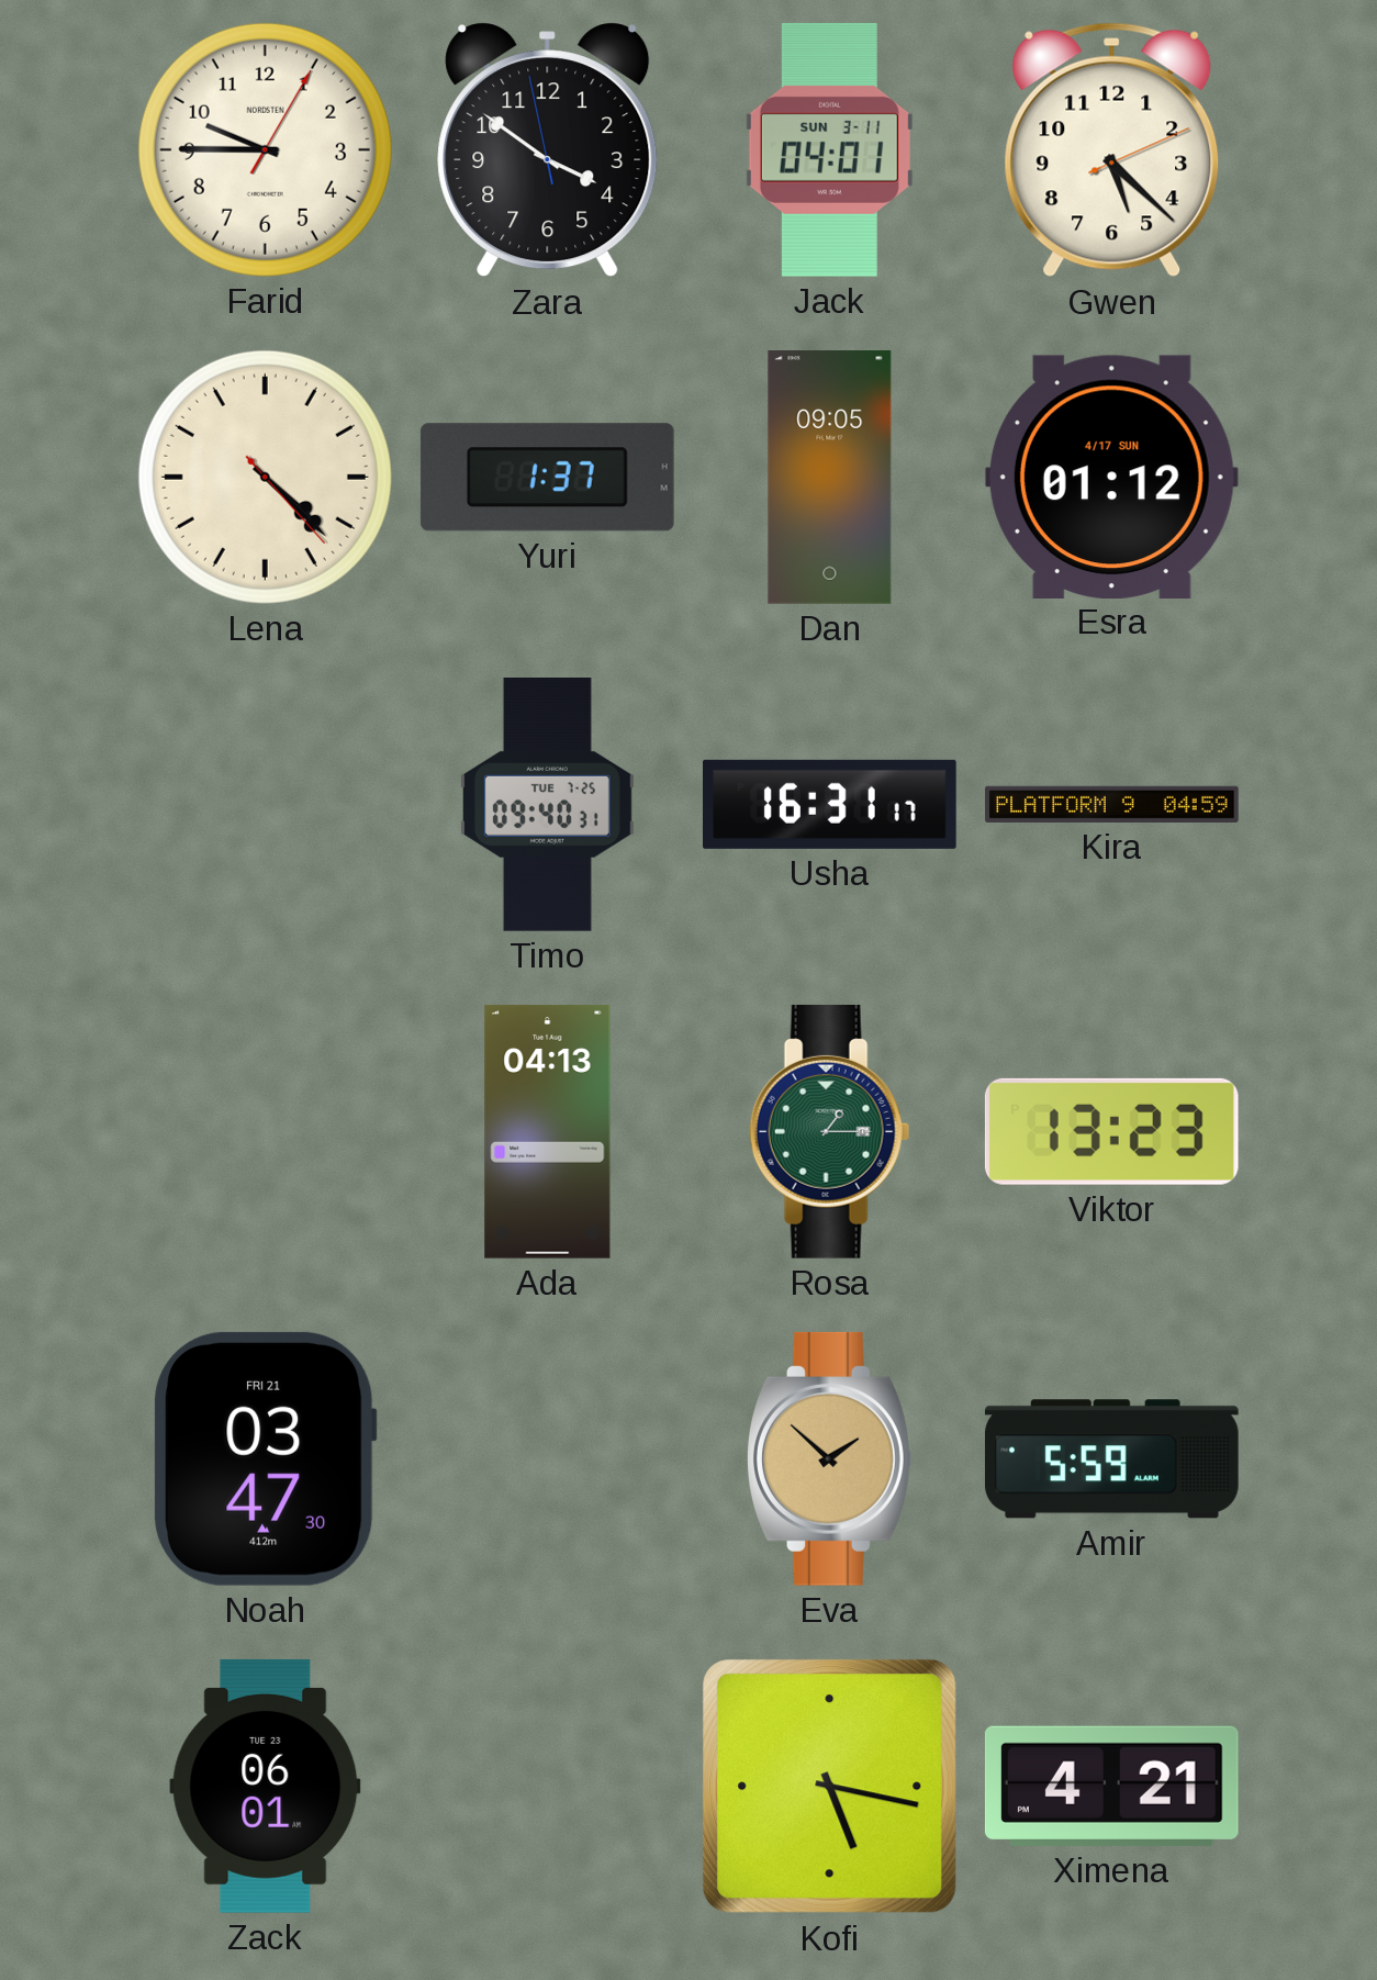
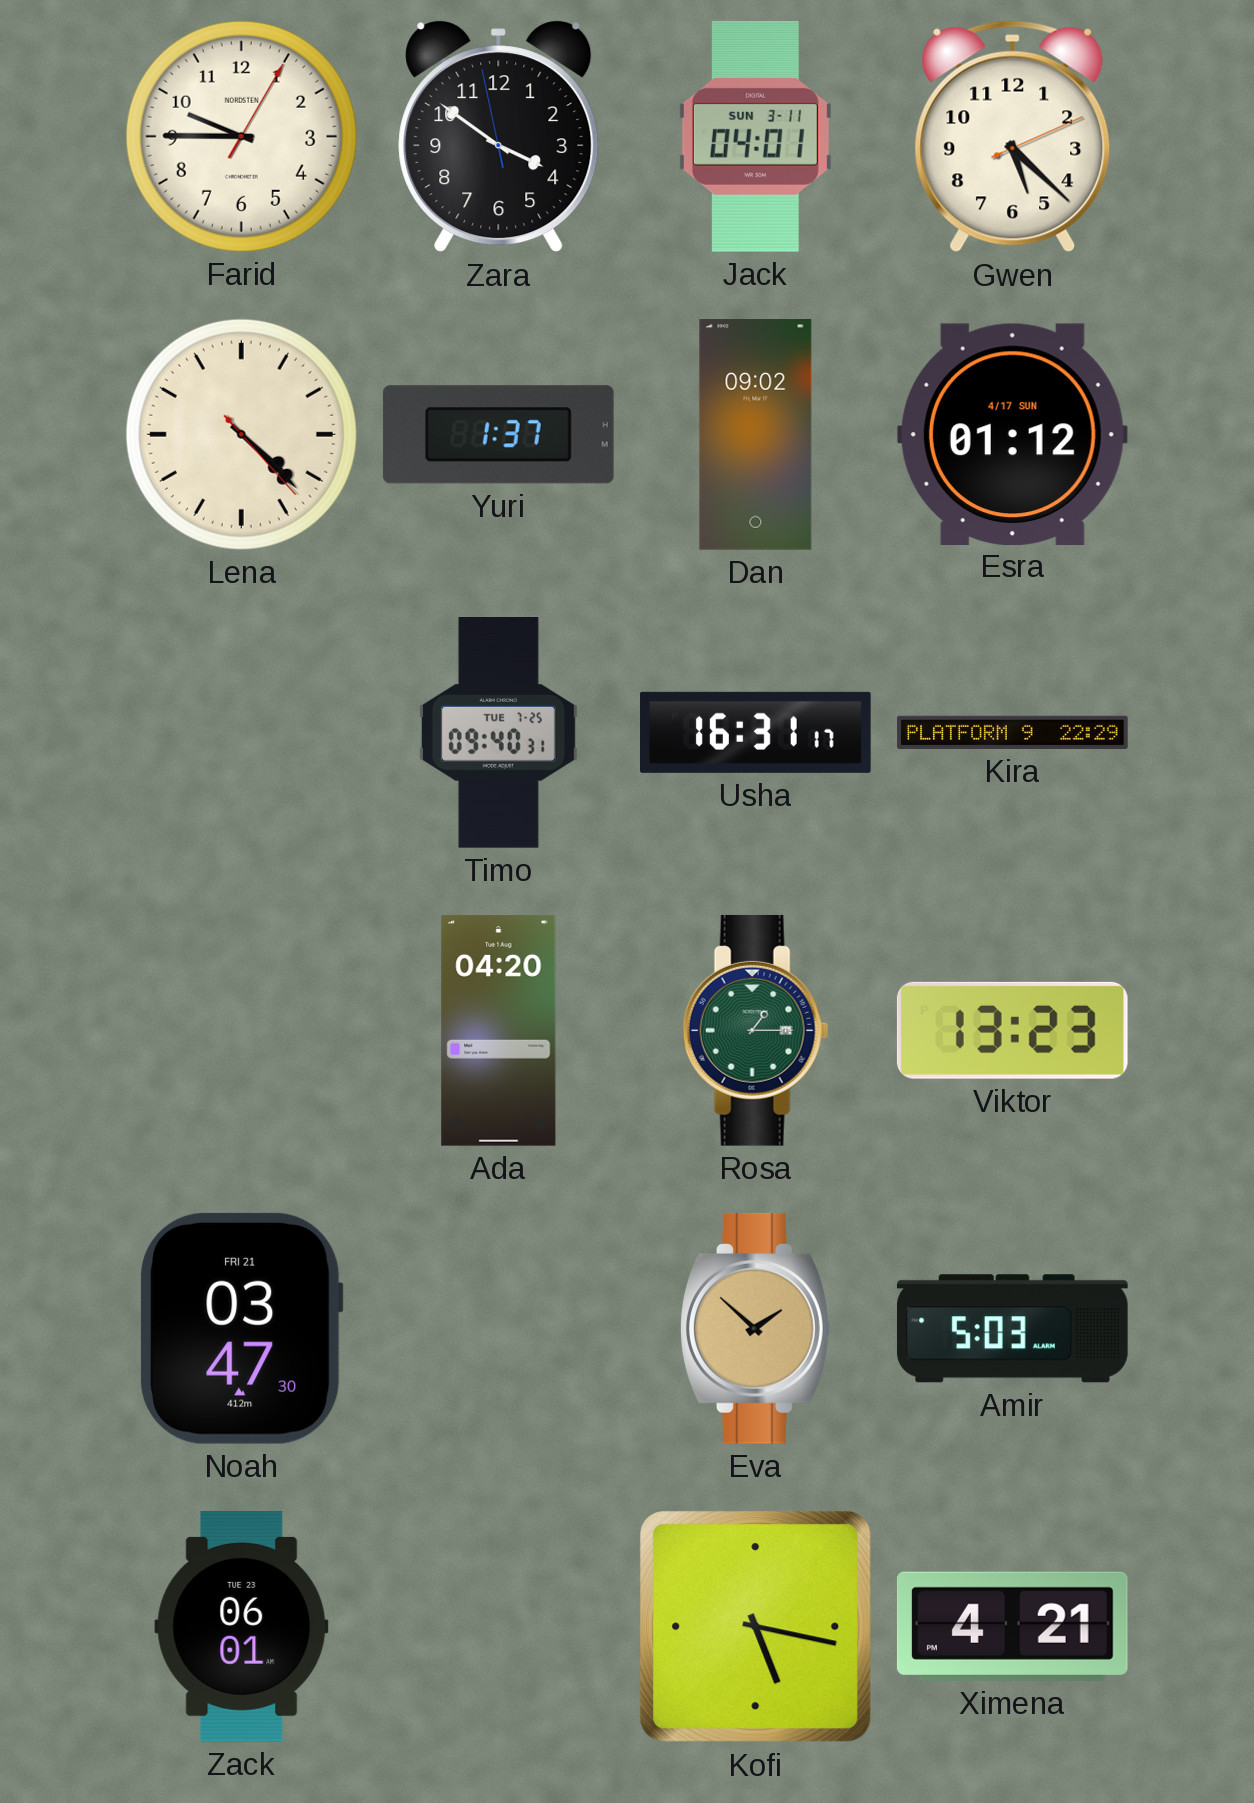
Dan: 09:05 -> 09:02
Kira: 04:59 -> 22:29
Ada: 04:13 -> 04:20
Amir: 5:59 -> 5:03
